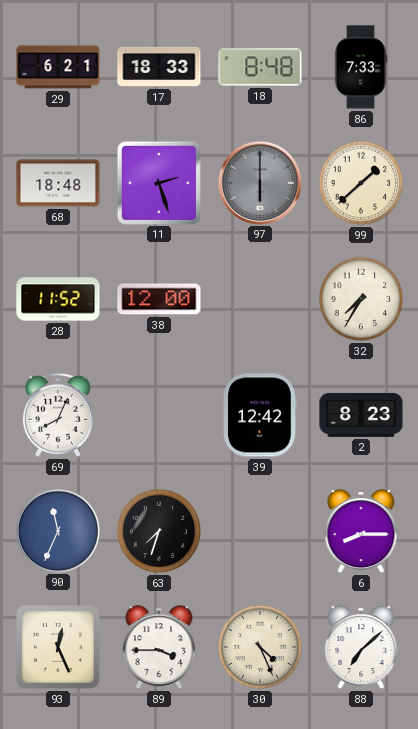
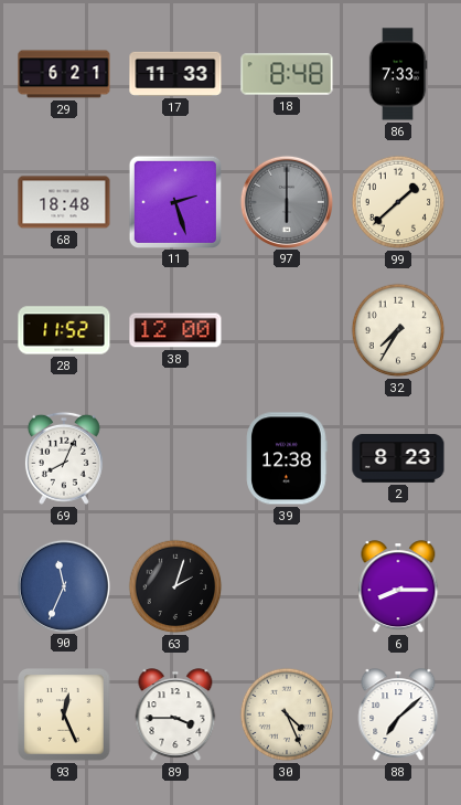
17: 18:33 -> 11:33
39: 12:42 -> 12:38
63: 7:33 -> 2:03
